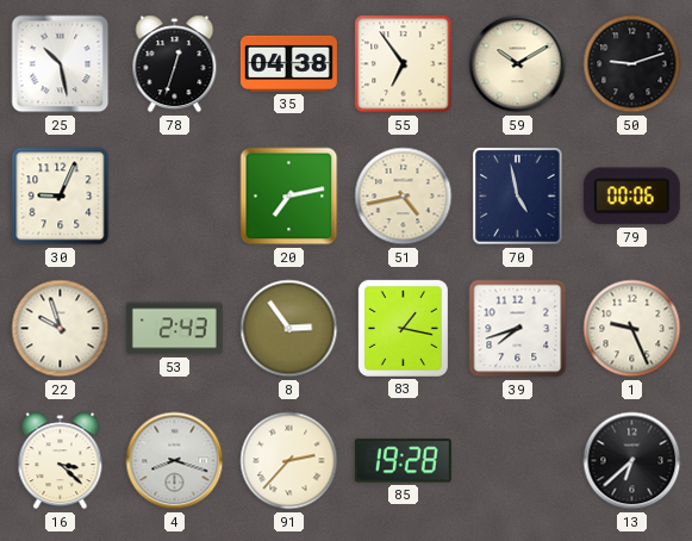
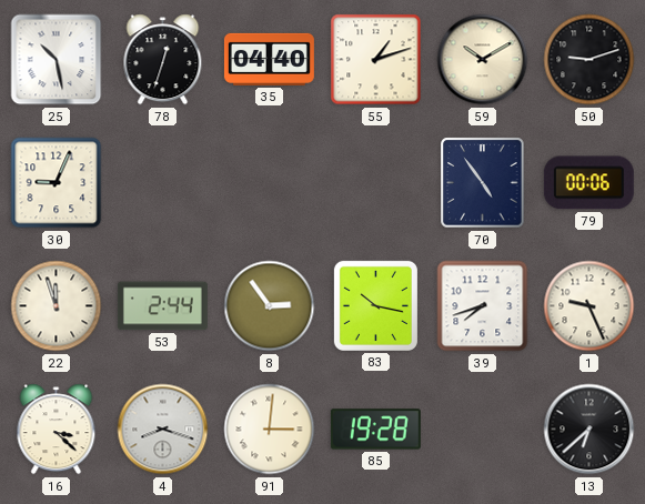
35: 04:38 -> 04:40
55: 6:54 -> 1:12
20: 7:13 -> none
51: 4:43 -> none
70: 4:58 -> 4:54
22: 9:57 -> 11:57
53: 2:43 -> 2:44
83: 1:17 -> 10:17
91: 2:37 -> 3:01
